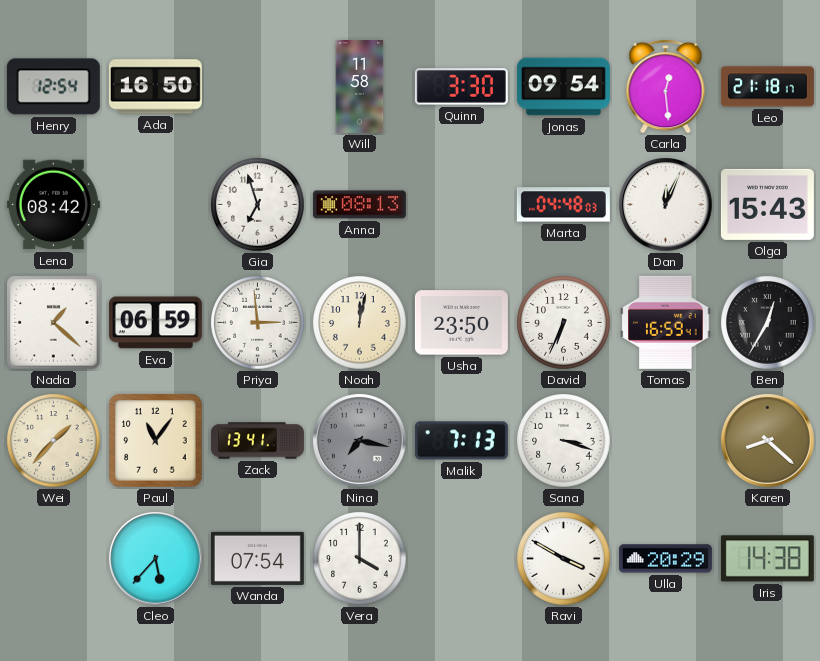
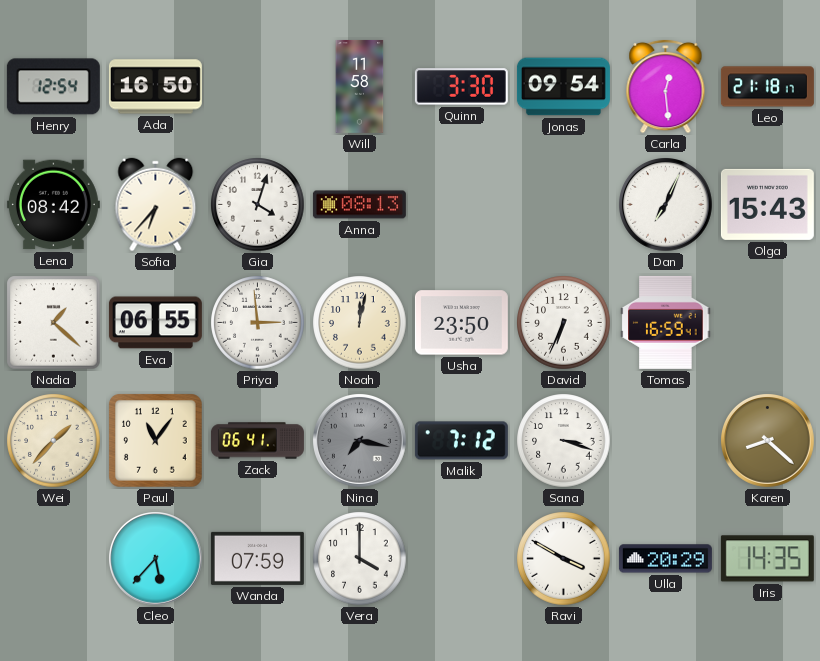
Sofia: none -> 6:37
Gia: 6:57 -> 4:03
Marta: 04:48 -> none
Dan: 12:04 -> 7:04
Eva: 06:59 -> 06:55
Ben: 12:35 -> none
Zack: 13:41 -> 06:41
Malik: 7:13 -> 7:12
Wanda: 07:54 -> 07:59
Iris: 14:38 -> 14:35
